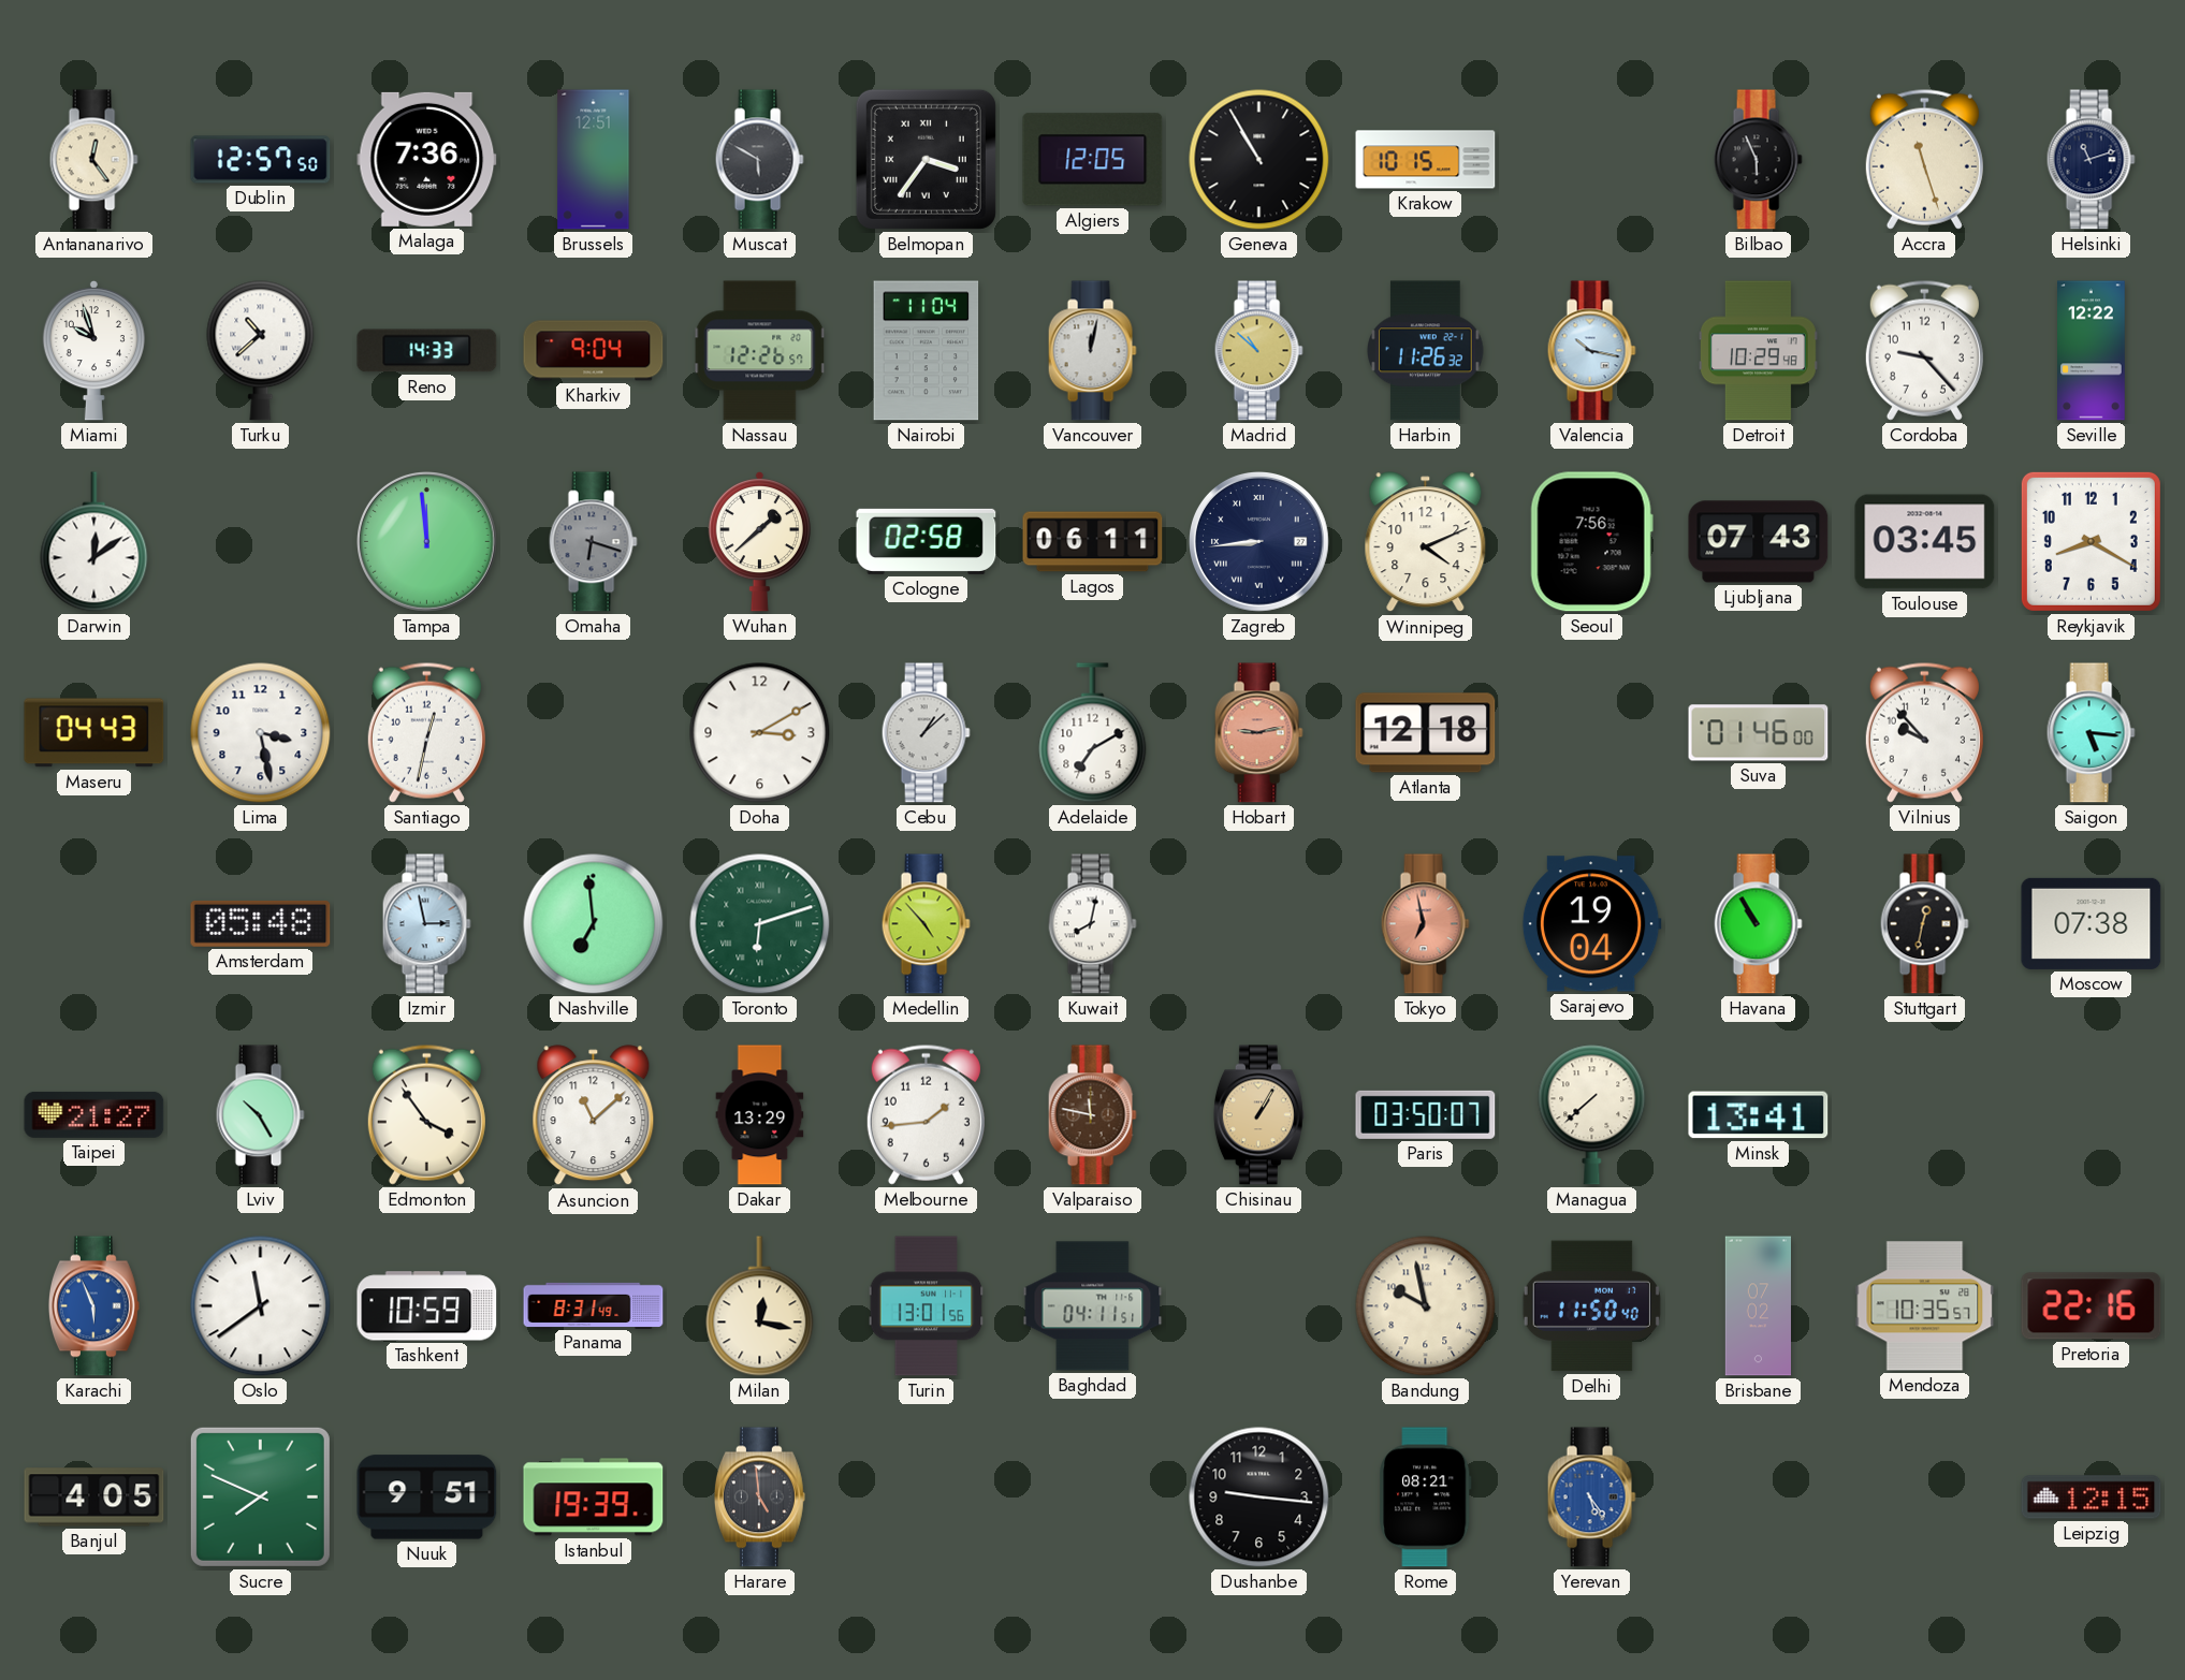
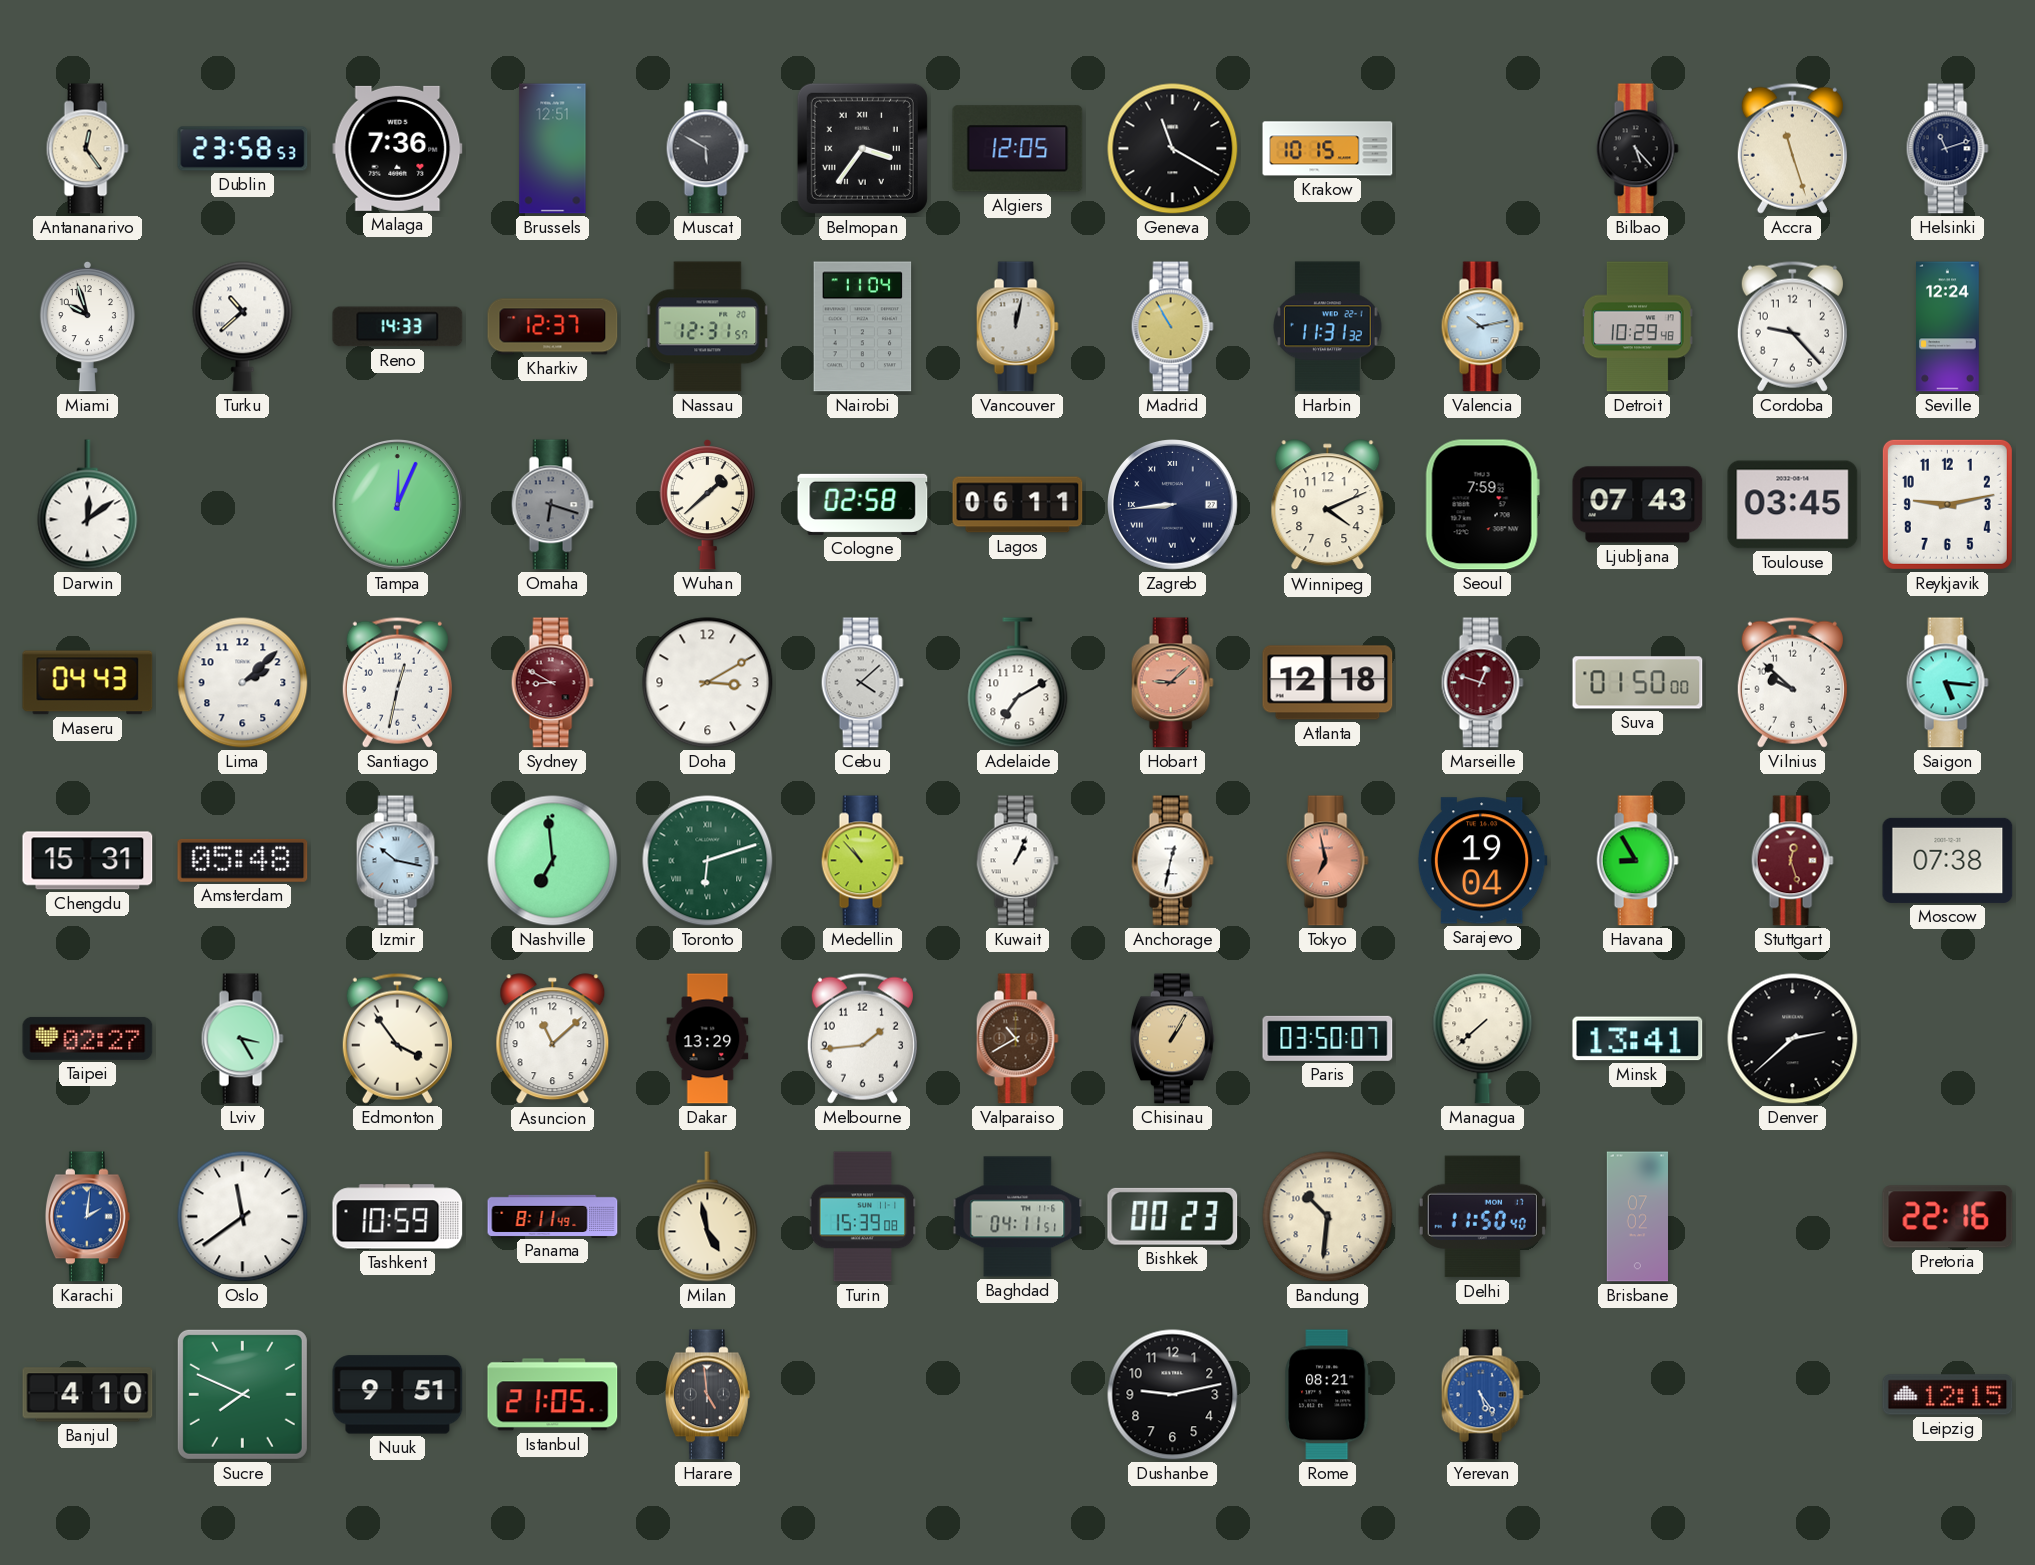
Dublin: 12:57 -> 23:58
Geneva: 10:55 -> 11:20
Bilbao: 5:56 -> 5:23
Kharkiv: 9:04 -> 12:37
Nassau: 12:26 -> 12:31
Madrid: 10:52 -> 10:55
Harbin: 11:26 -> 11:31
Valencia: 10:17 -> 10:13
Seville: 12:22 -> 12:24
Tampa: 11:59 -> 12:04
Seoul: 7:56 -> 7:59
Reykjavik: 8:20 -> 9:13
Lima: 3:28 -> 2:08
Sydney: none -> 8:50
Cebu: 1:08 -> 4:08
Hobart: 9:13 -> 9:08
Marseille: none -> 12:48
Suva: 01:46 -> 01:50
Vilnius: 9:53 -> 9:52
Chengdu: none -> 15:31
Izmir: 2:58 -> 10:17
Medellin: 4:53 -> 10:53
Kuwait: 8:02 -> 1:04
Anchorage: none -> 12:32
Havana: 10:55 -> 8:55
Stuttgart: 12:32 -> 12:27
Stuttgart dial: black -> burgundy
Taipei: 21:27 -> 02:27
Lviv: 10:25 -> 3:25
Valparaiso: 11:47 -> 10:40
Denver: none -> 2:38
Karachi: 5:56 -> 2:01
Panama: 8:31 -> 8:11
Milan: 12:17 -> 4:58
Turin: 13:01 -> 15:39
Bishkek: none -> 00:23
Bandung: 9:58 -> 10:31
Mendoza: 10:35 -> none
Banjul: 4:05 -> 4:10
Istanbul: 19:39 -> 21:05
Dushanbe: 9:16 -> 9:13
